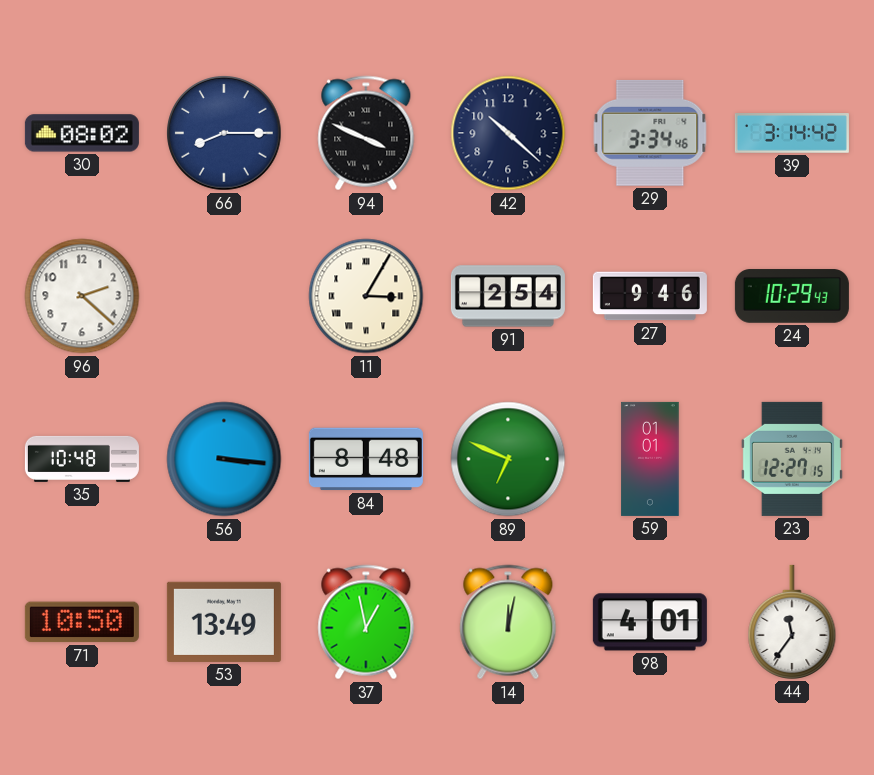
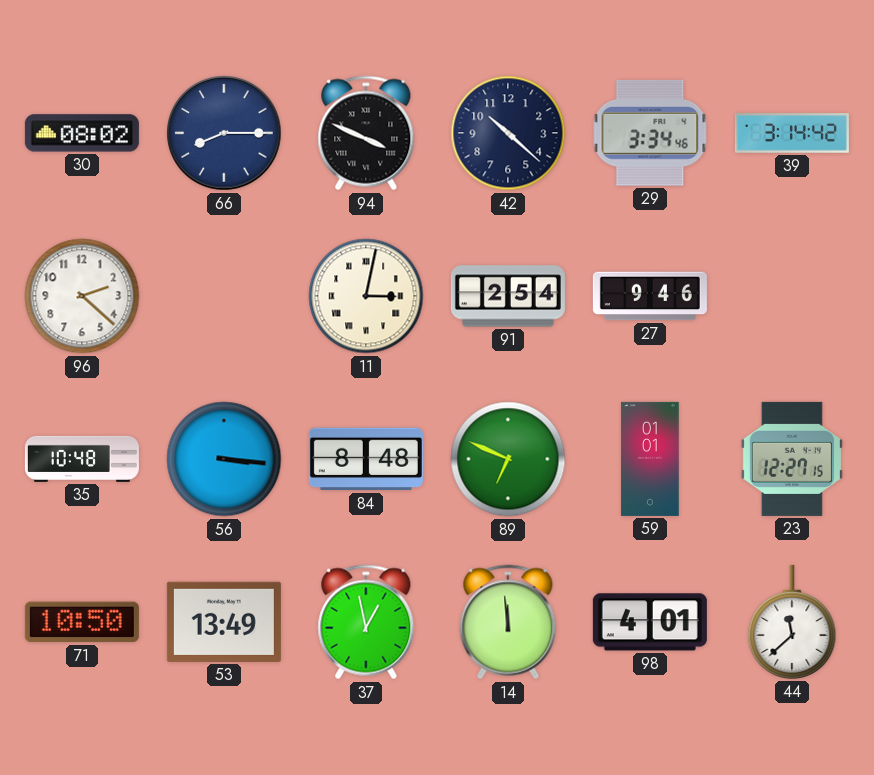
11: 3:05 -> 3:02
24: 10:29 -> none
14: 12:02 -> 11:59
44: 11:36 -> 11:38
